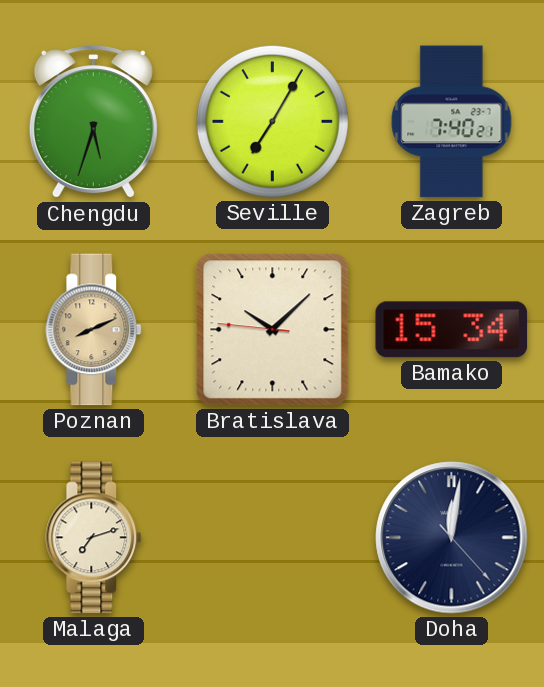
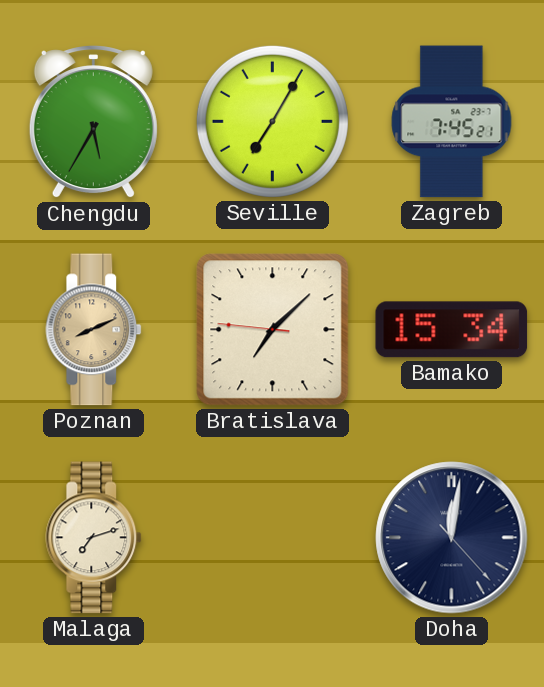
Chengdu: 5:33 -> 5:35
Zagreb: 7:40 -> 7:45
Bratislava: 10:07 -> 7:07
